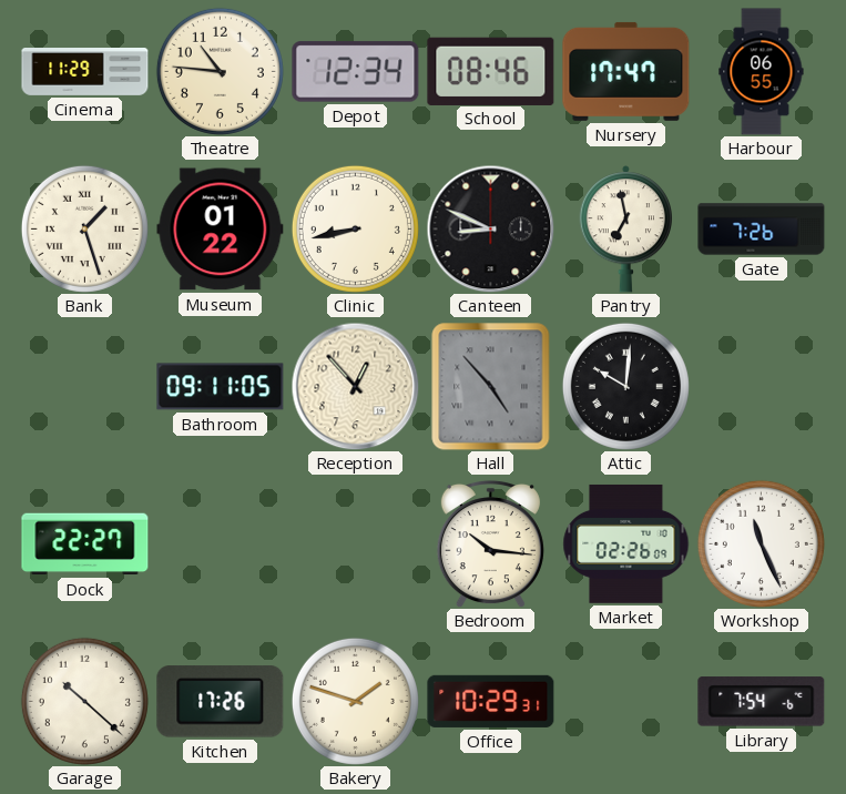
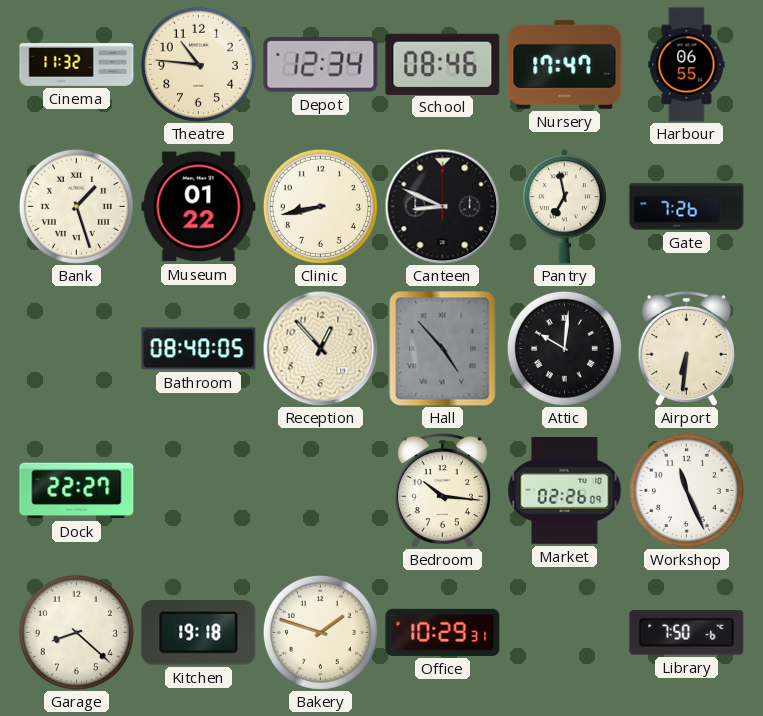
Cinema: 11:29 -> 11:32
Bathroom: 09:11 -> 08:40
Airport: none -> 6:31
Garage: 10:22 -> 8:22
Kitchen: 17:26 -> 19:18
Library: 7:54 -> 7:50
